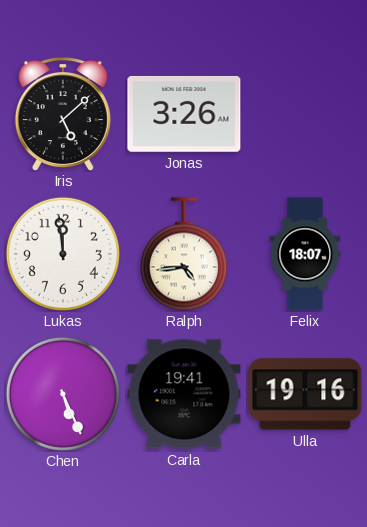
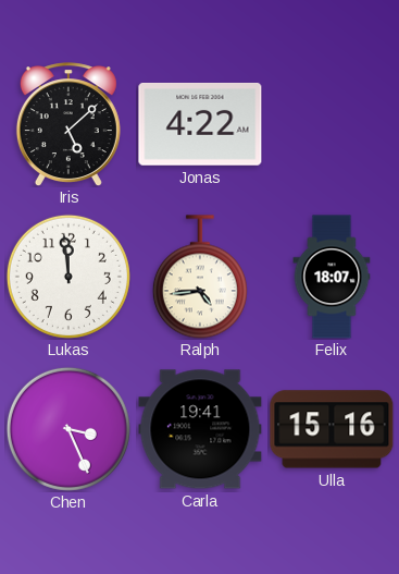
Jonas: 3:26 -> 4:22
Chen: 5:26 -> 3:26
Ulla: 19:16 -> 15:16
